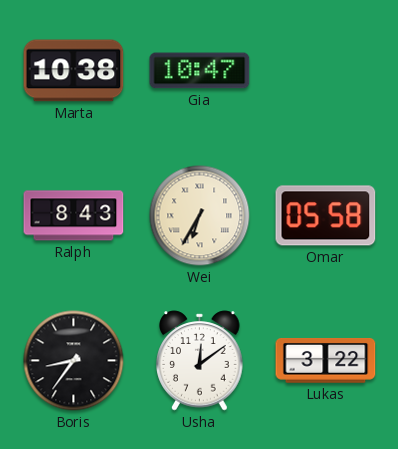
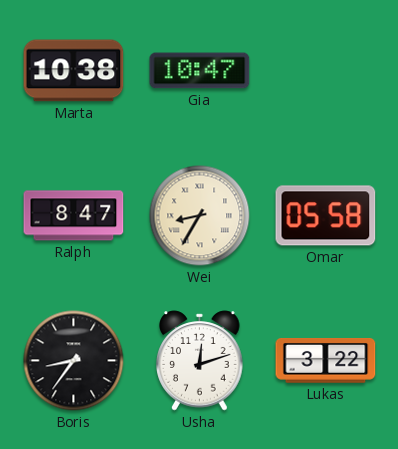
Ralph: 8:43 -> 8:47
Wei: 6:35 -> 8:35
Usha: 12:09 -> 12:12
